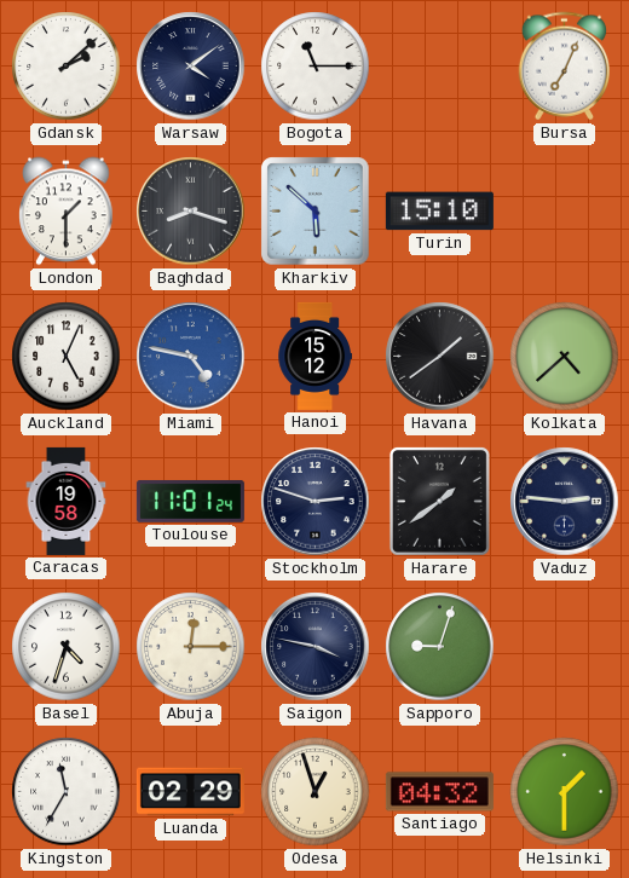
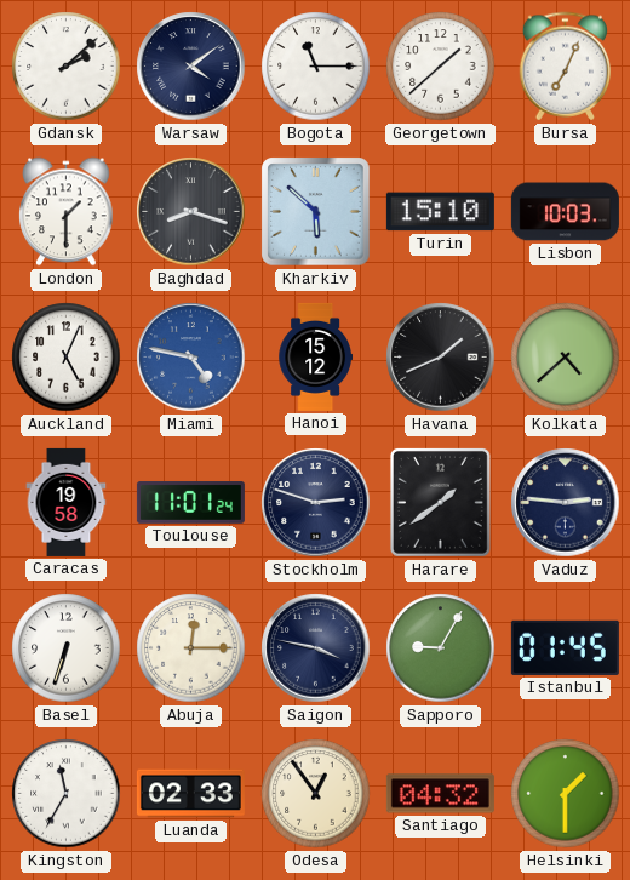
Georgetown: none -> 1:38
Lisbon: none -> 10:03
Havana: 1:39 -> 1:41
Basel: 4:33 -> 6:33
Sapporo: 9:03 -> 9:05
Istanbul: none -> 01:45
Luanda: 02:29 -> 02:33
Odesa: 12:57 -> 12:54
